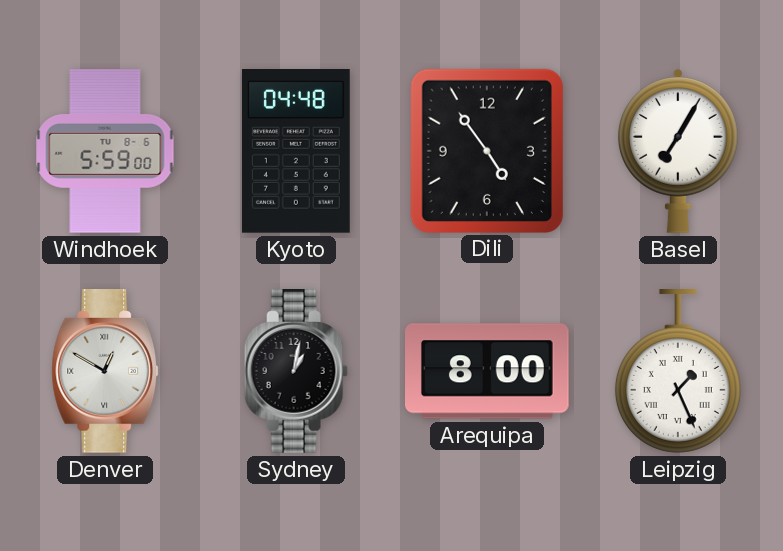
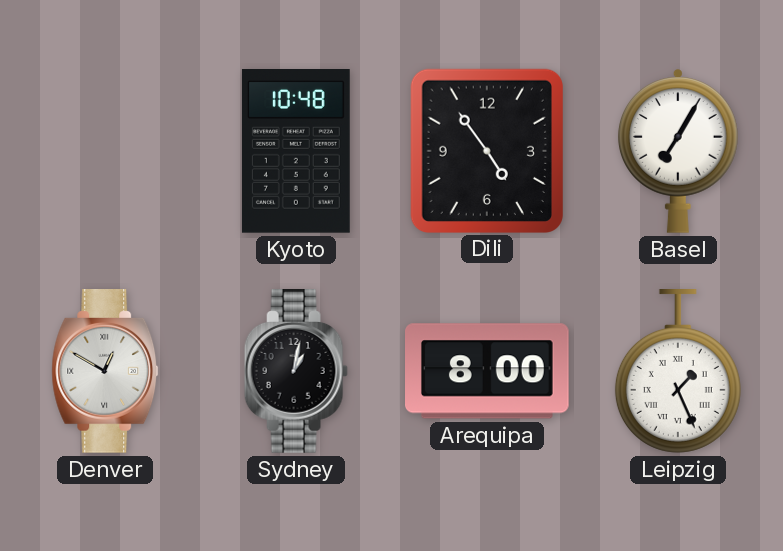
Windhoek: 5:59 -> none
Kyoto: 04:48 -> 10:48
